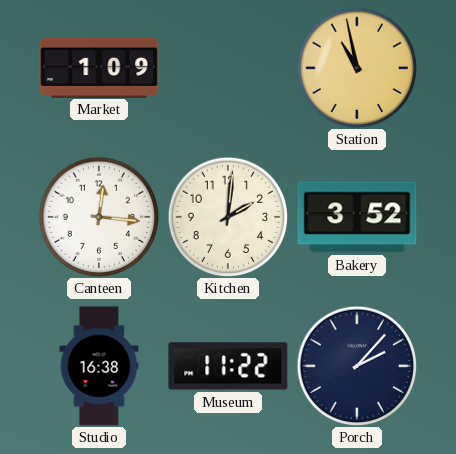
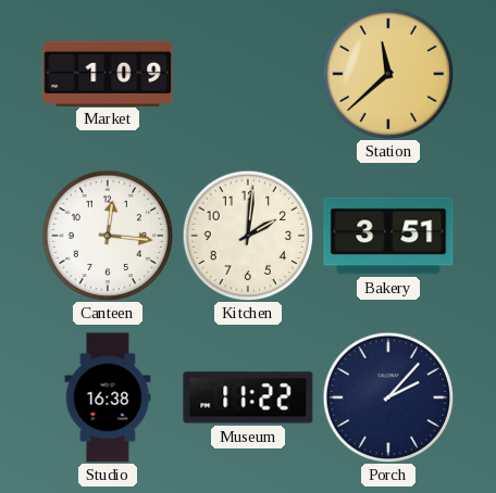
Station: 10:58 -> 11:38
Bakery: 3:52 -> 3:51
